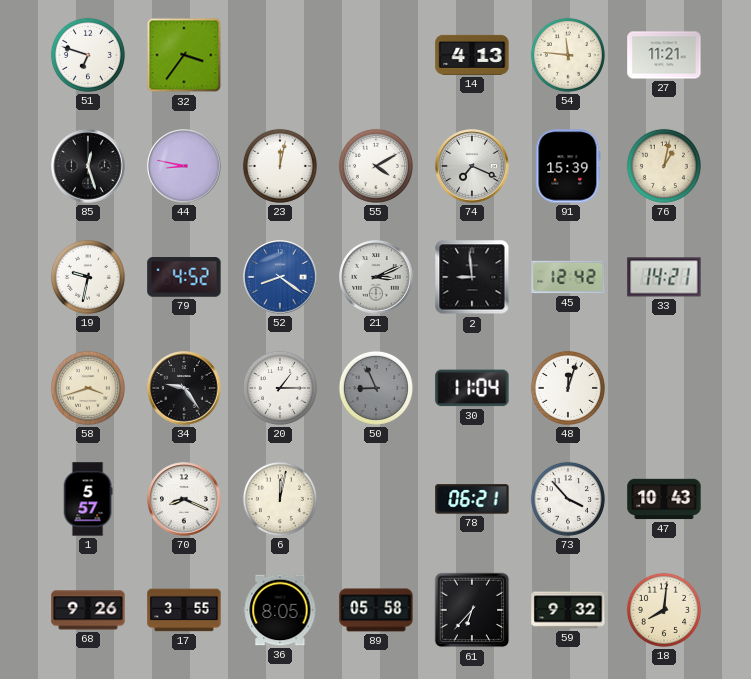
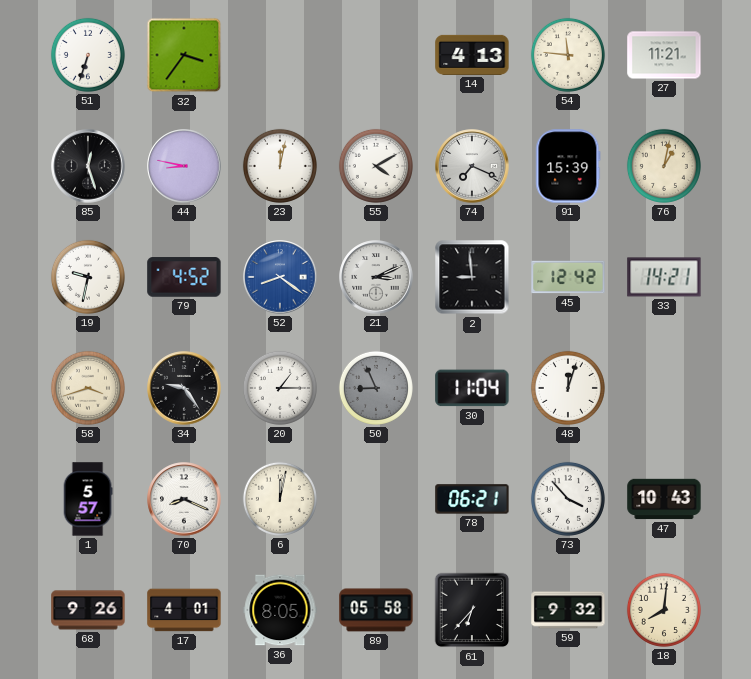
51: 6:48 -> 6:33
17: 3:55 -> 4:01
